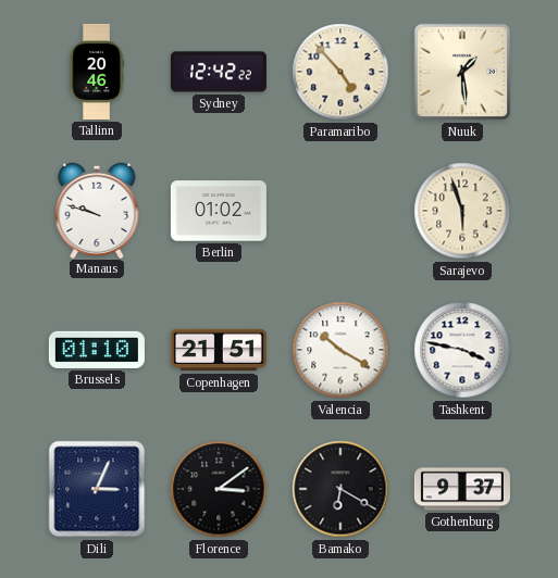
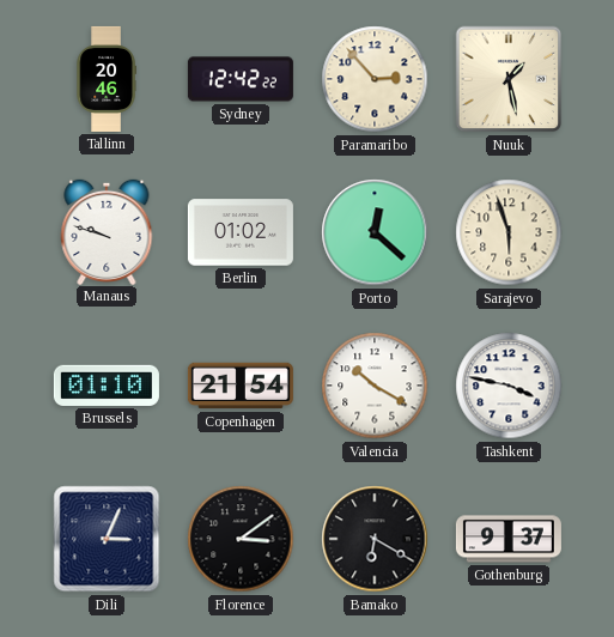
Paramaribo: 4:53 -> 2:53
Nuuk: 1:29 -> 1:28
Porto: none -> 12:22
Copenhagen: 21:51 -> 21:54
